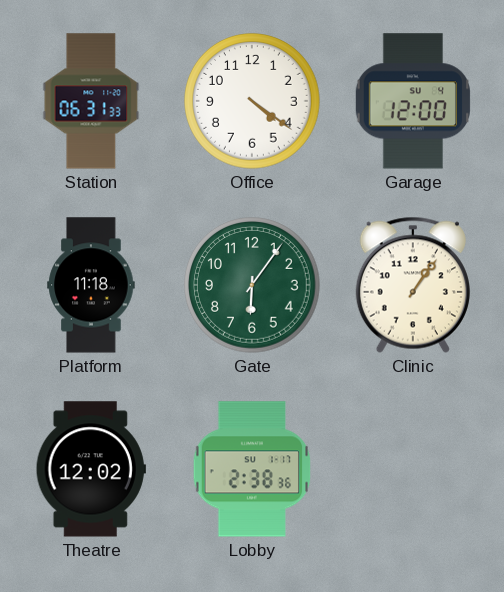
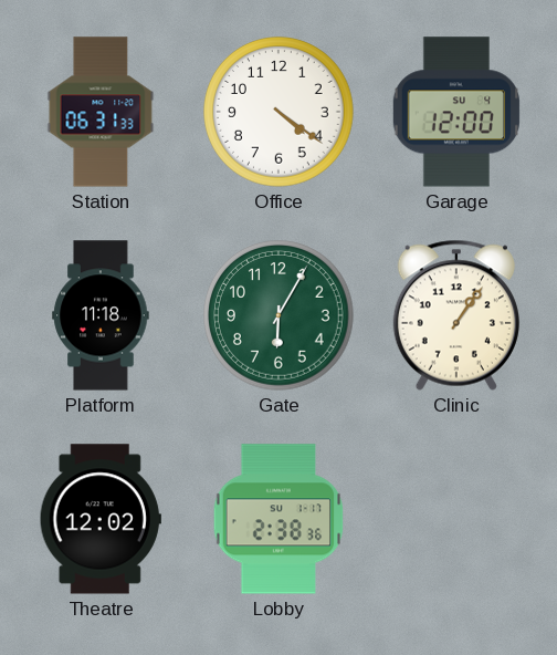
Gate: 6:06 -> 6:05
